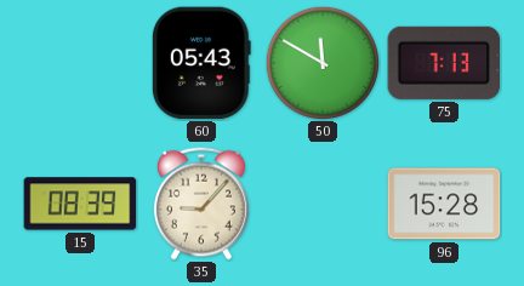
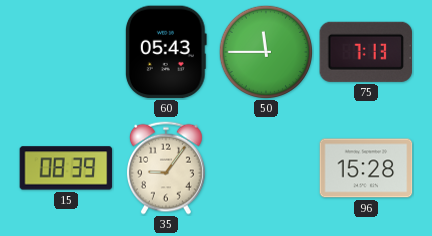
50: 11:50 -> 11:45
35: 9:07 -> 9:06
